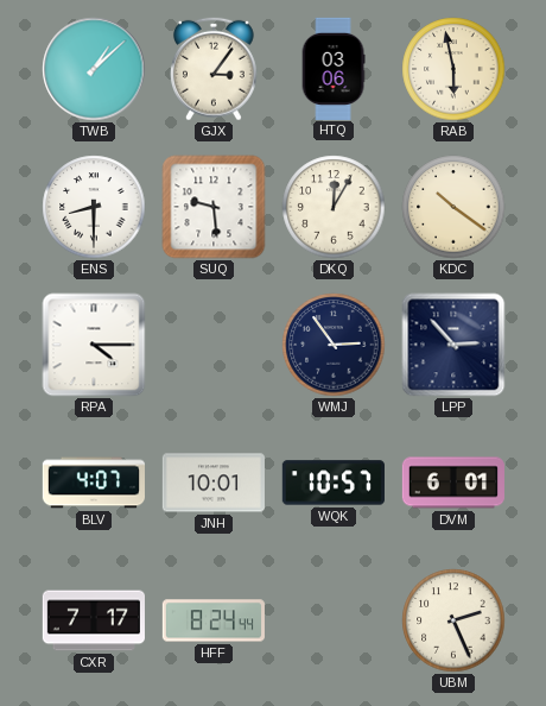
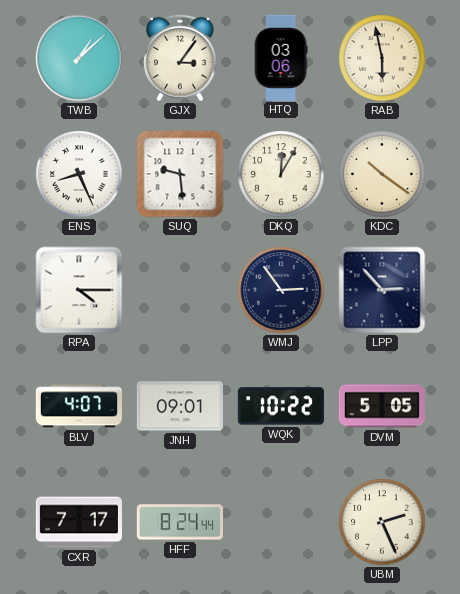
ENS: 8:30 -> 8:26
JNH: 10:01 -> 09:01
WQK: 10:57 -> 10:22
DVM: 6:01 -> 5:05
